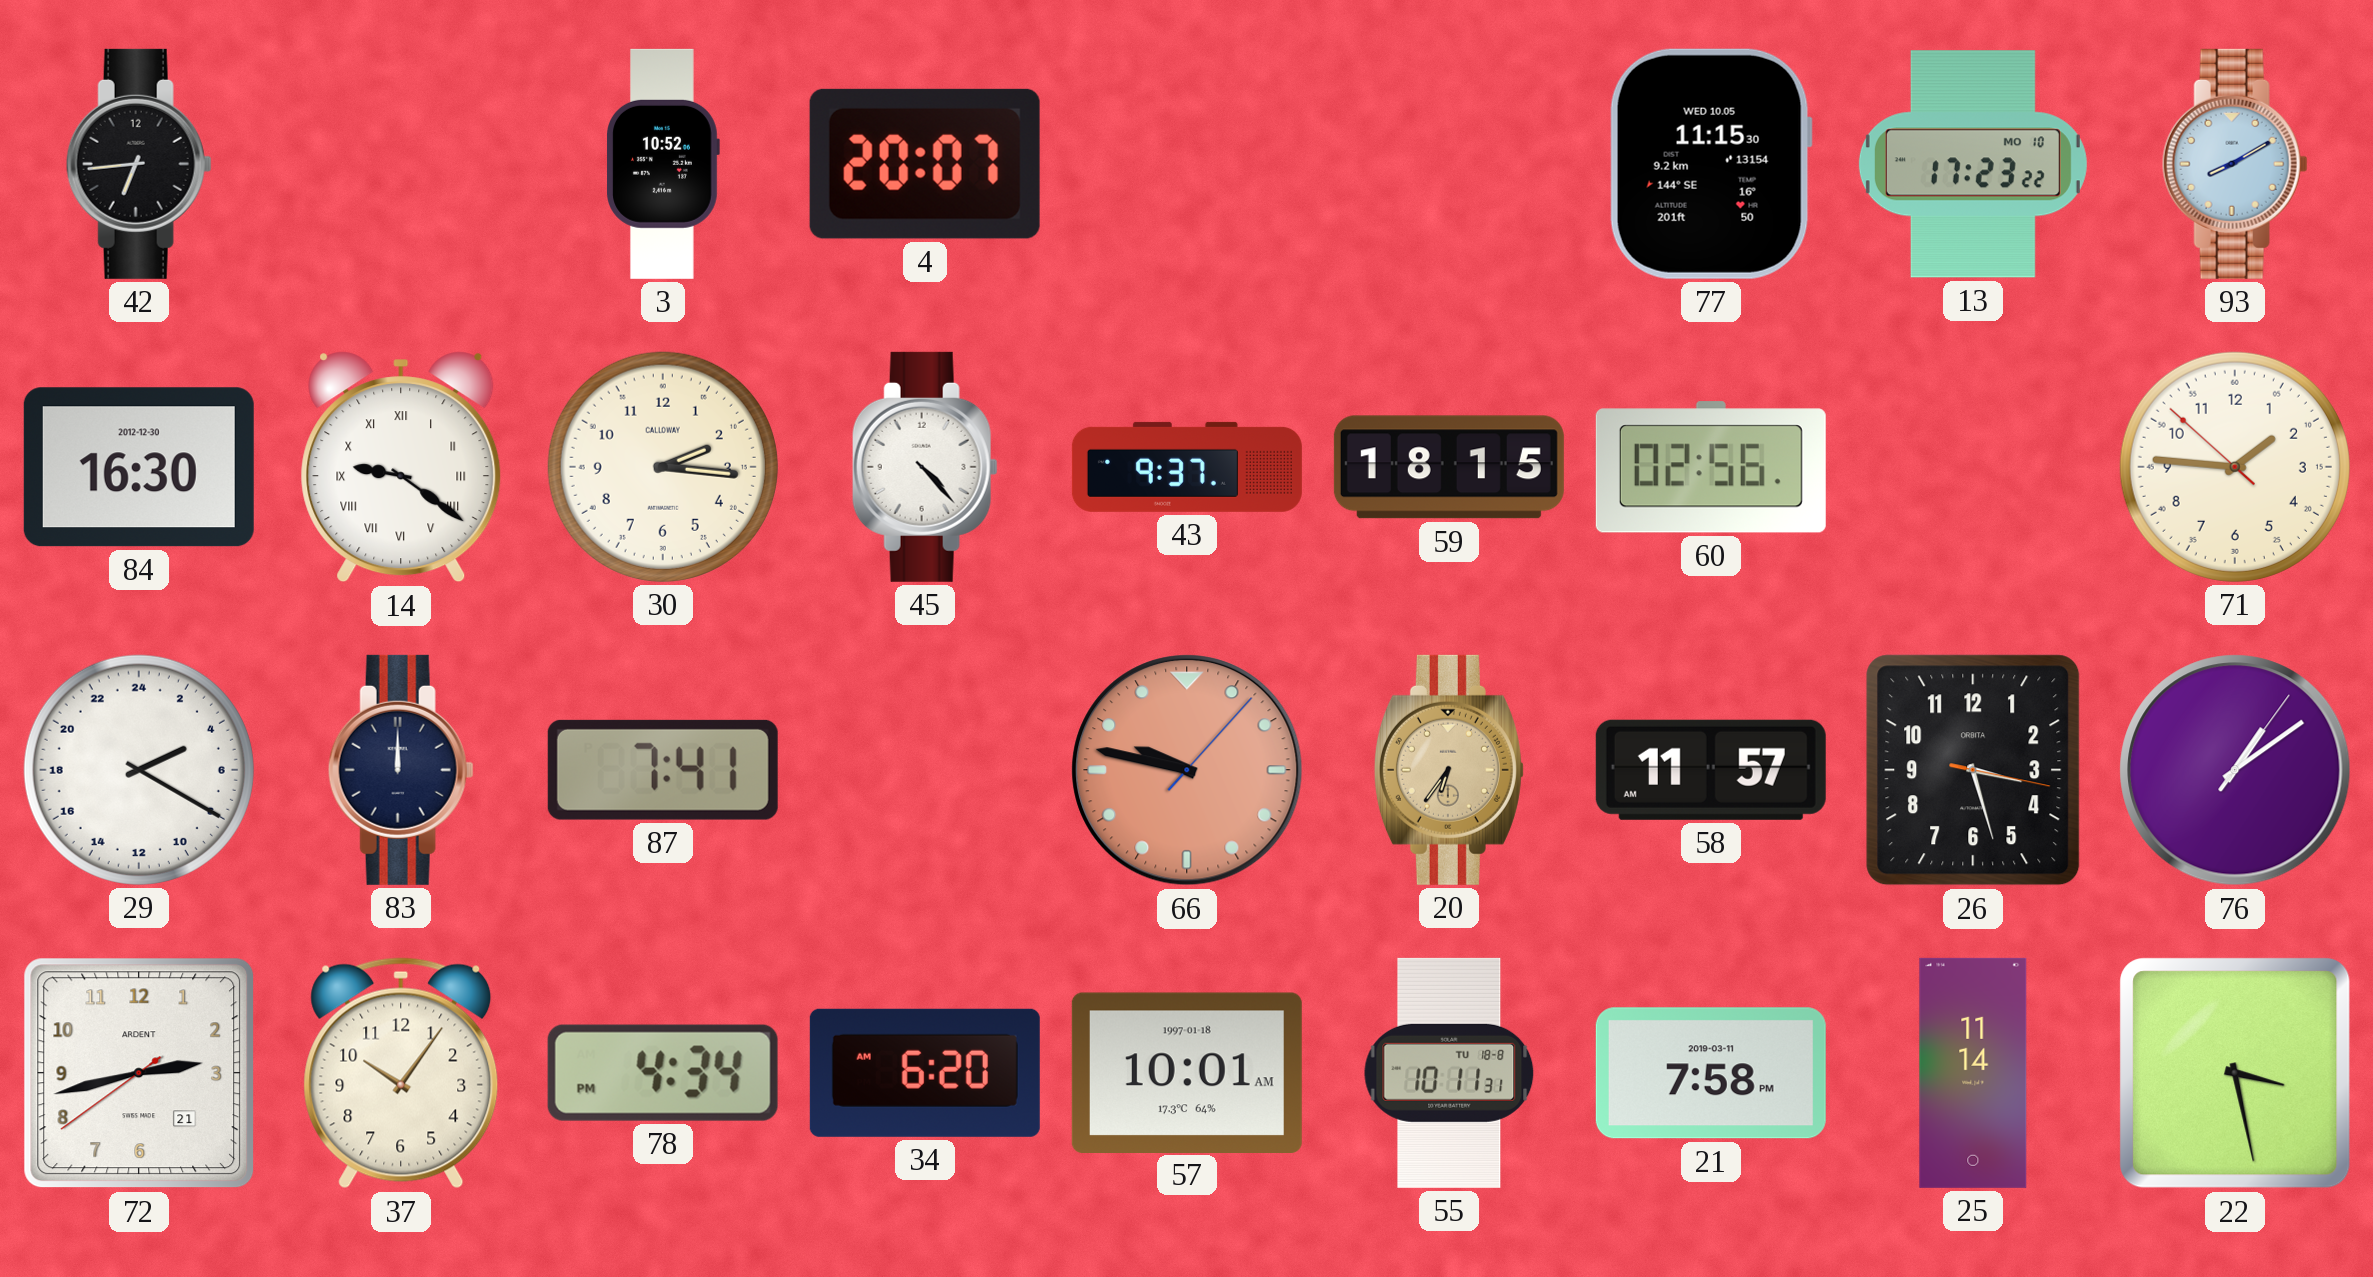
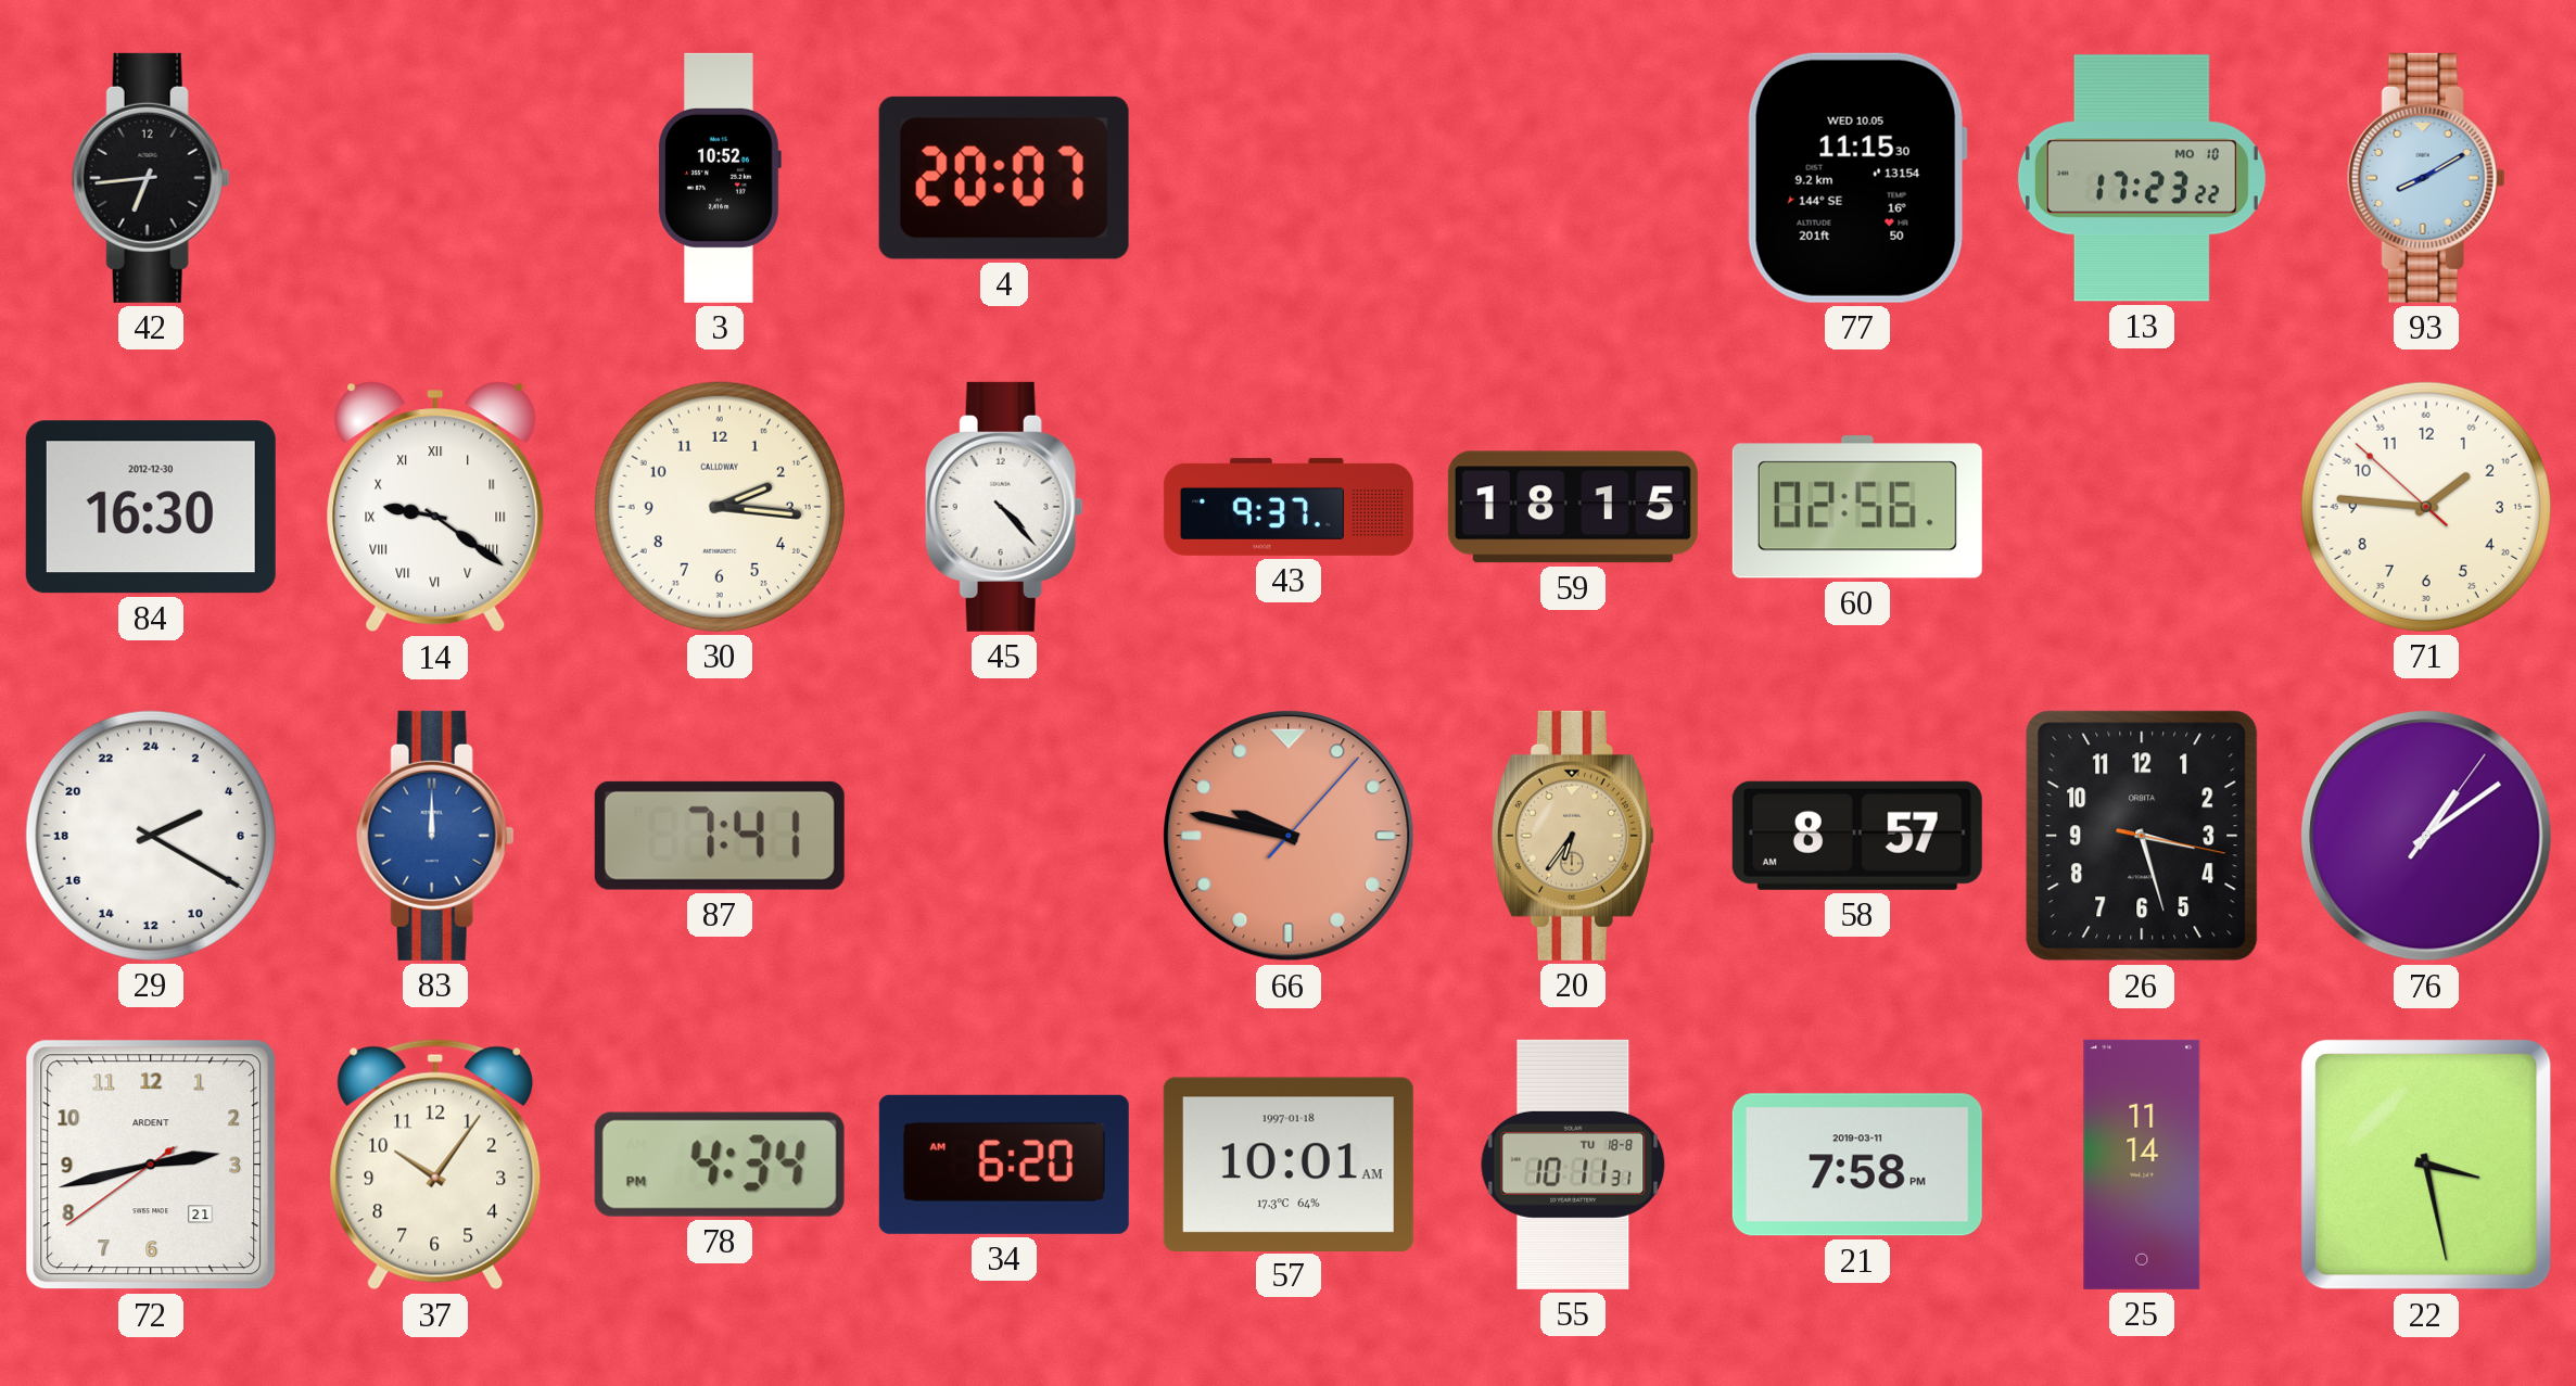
83 dial: navy -> blue
58: 11:57 -> 8:57
